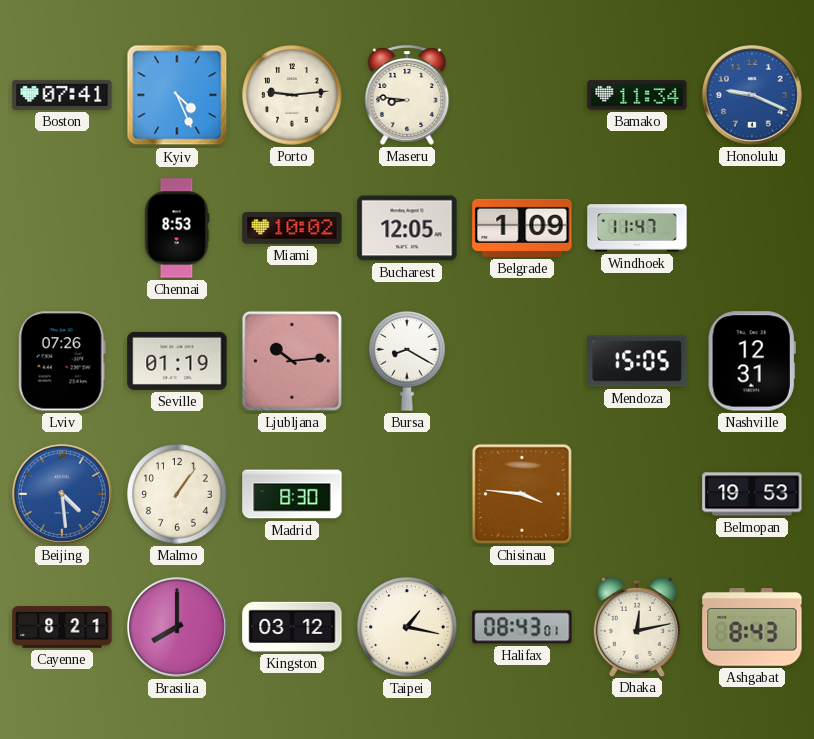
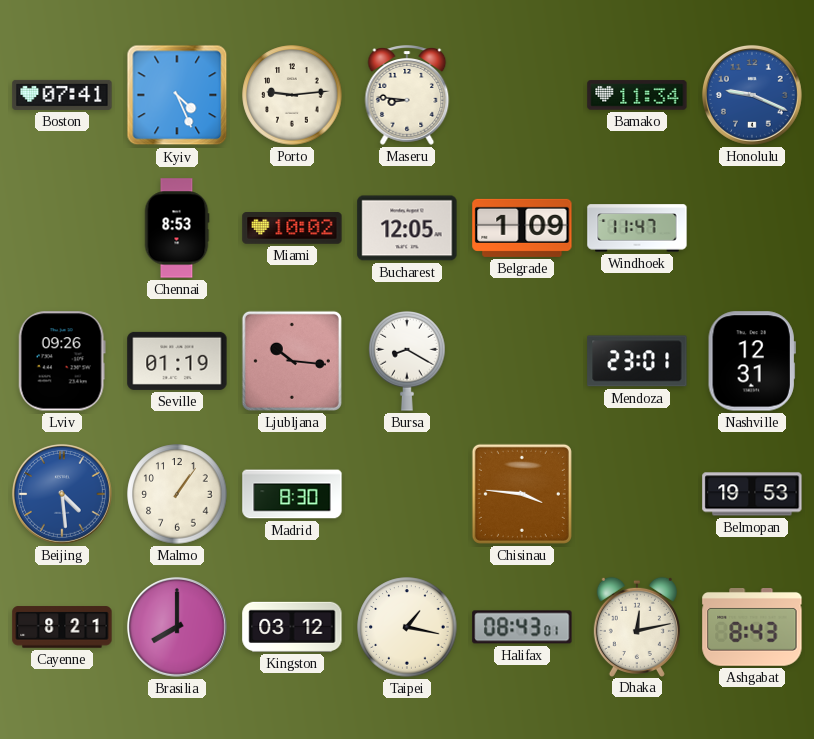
Lviv: 07:26 -> 09:26
Ljubljana: 10:14 -> 10:16
Mendoza: 15:05 -> 23:01
